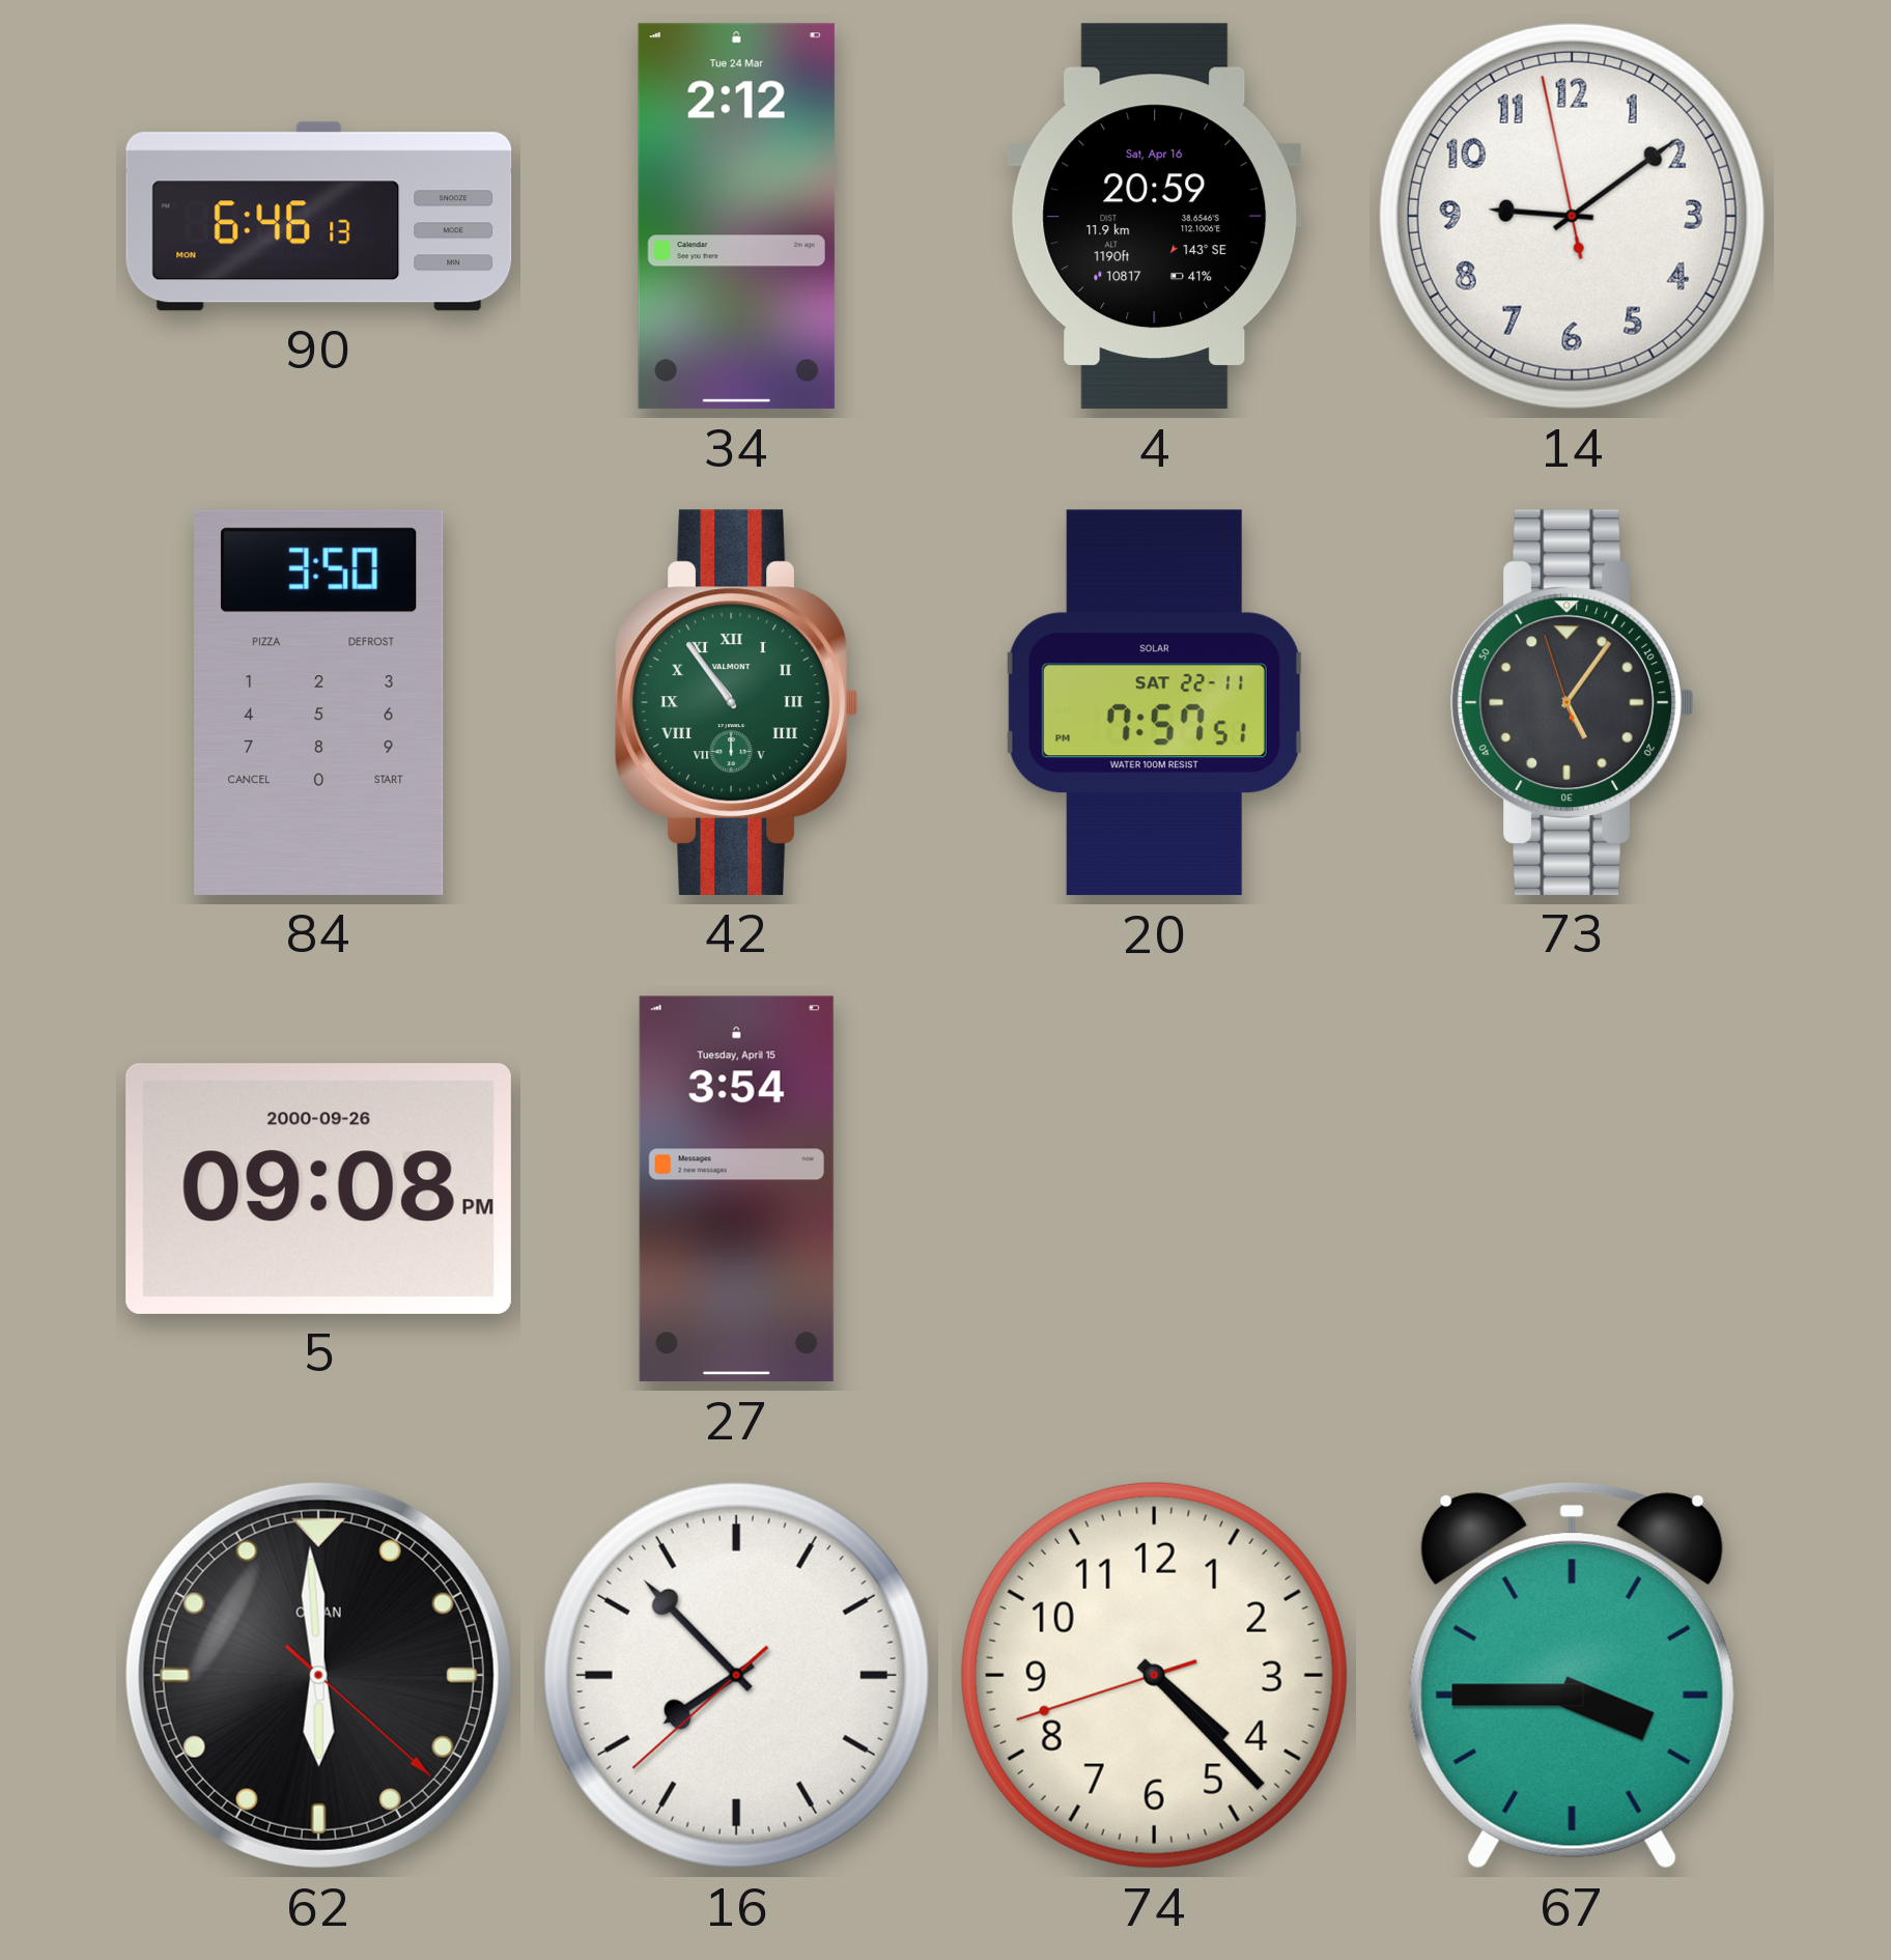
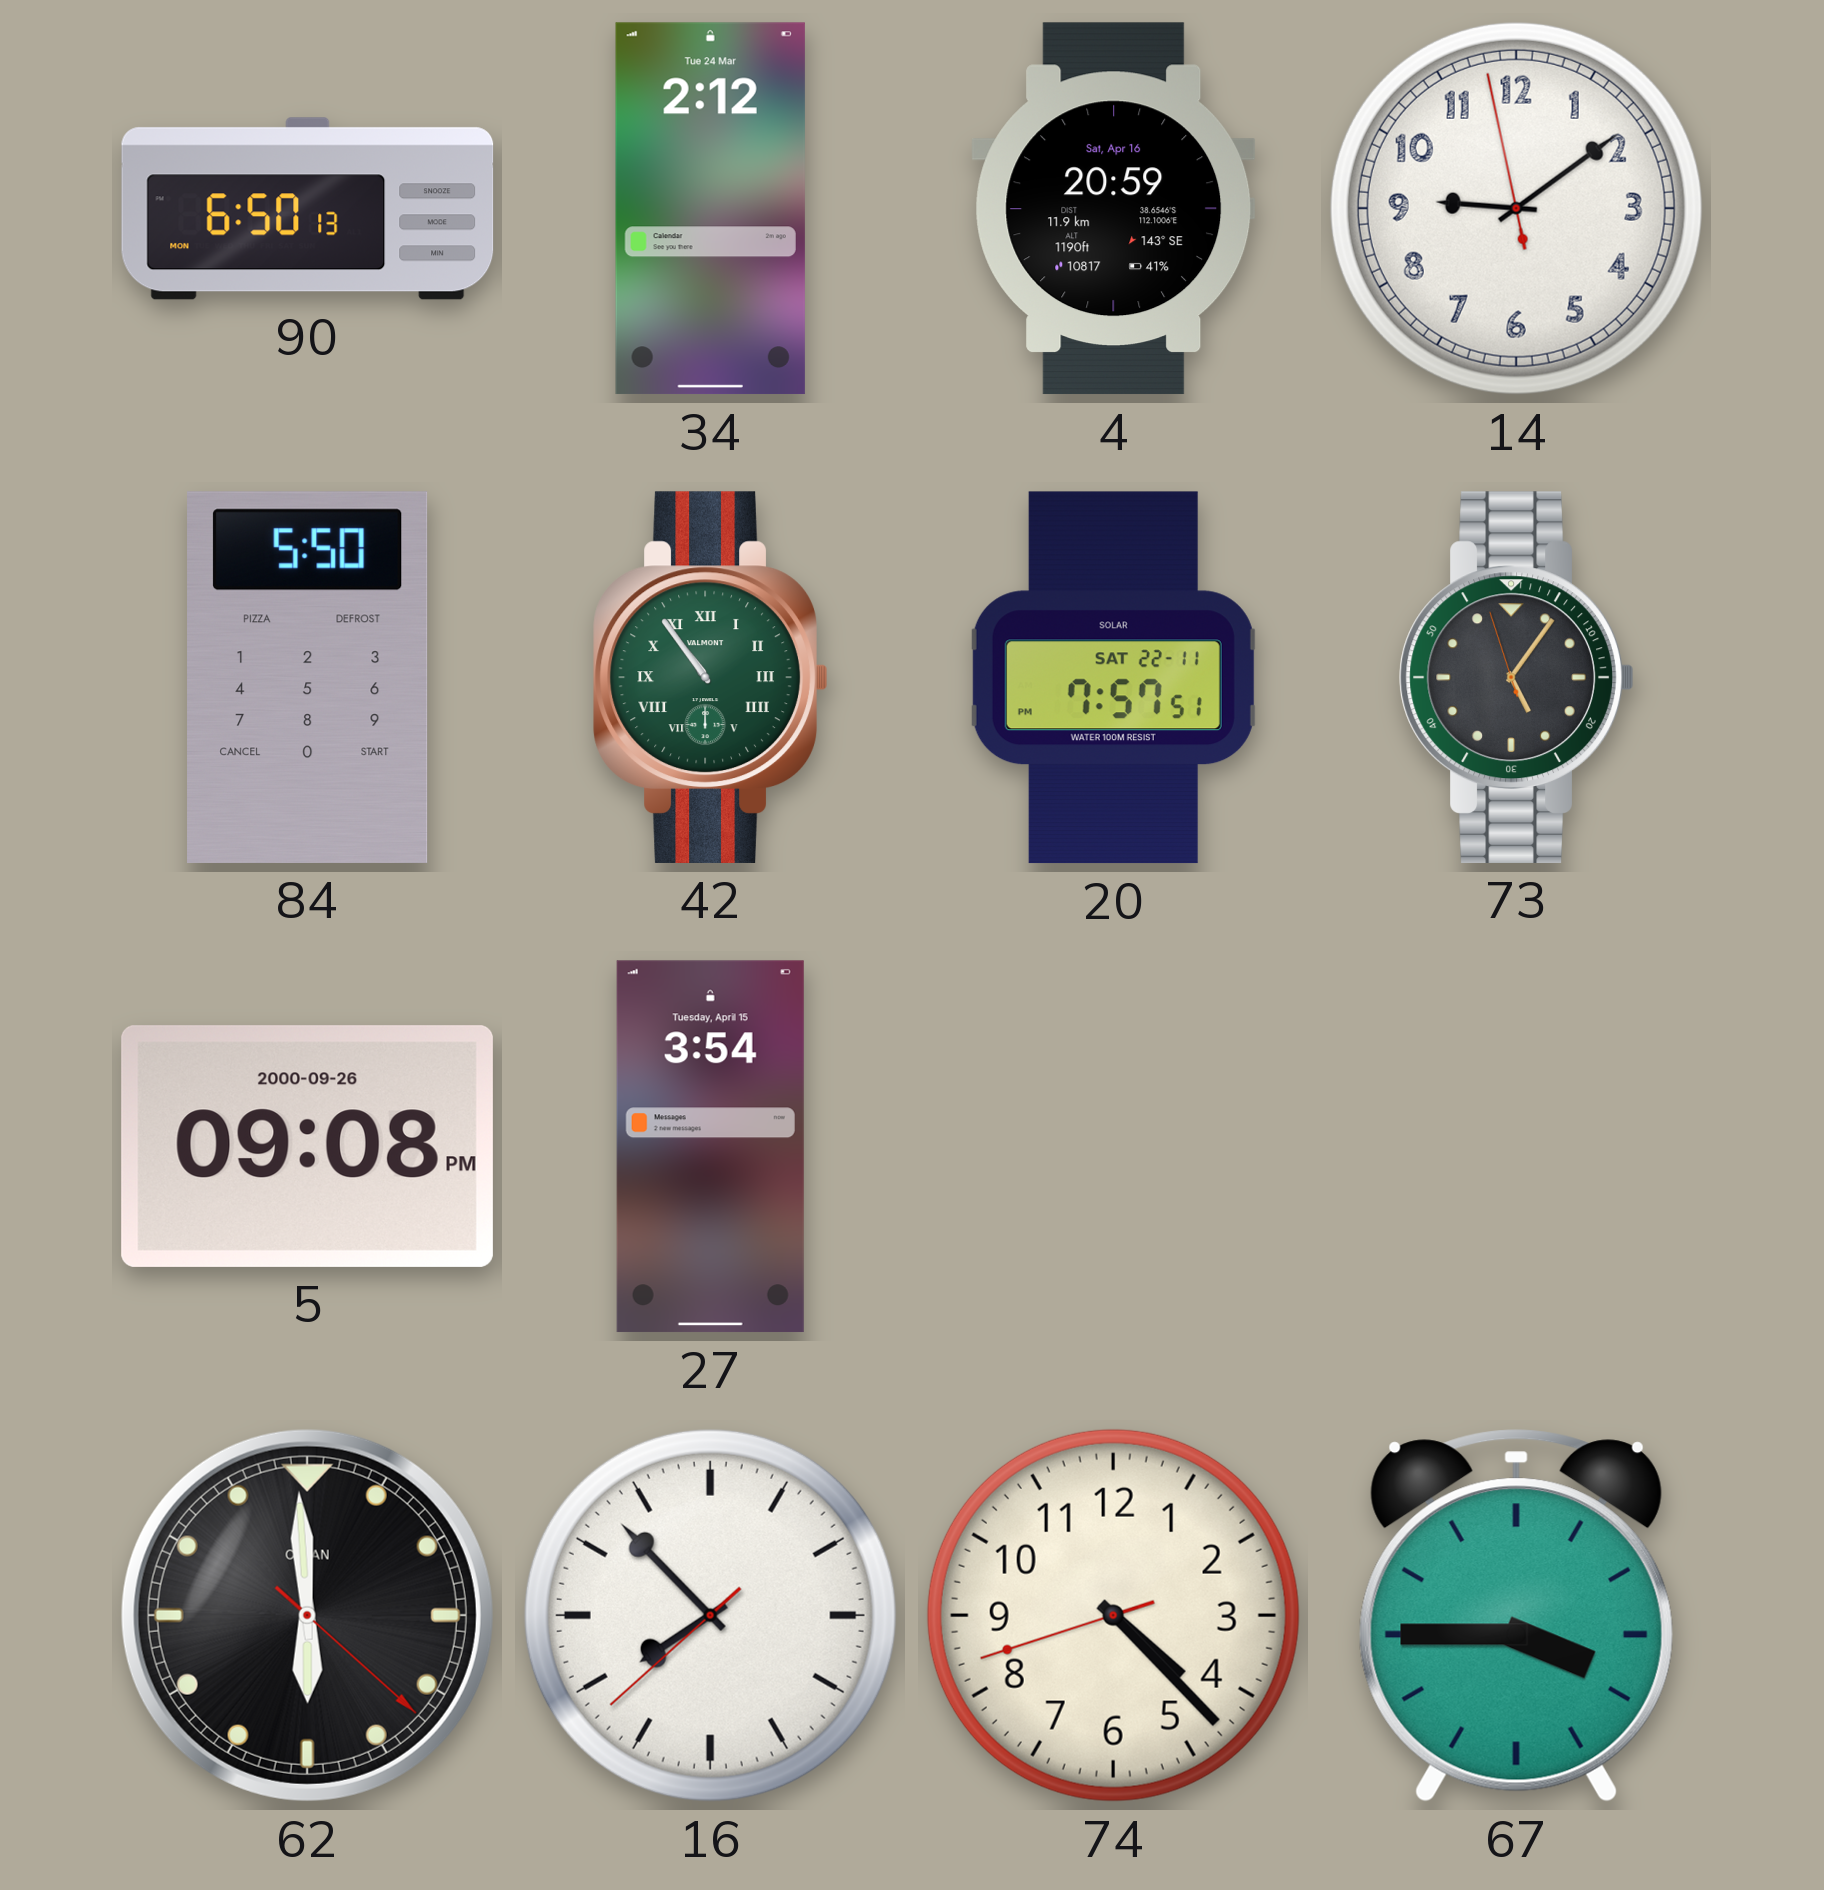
90: 6:46 -> 6:50
84: 3:50 -> 5:50
